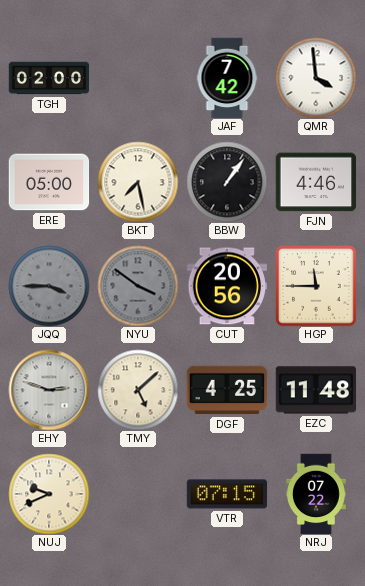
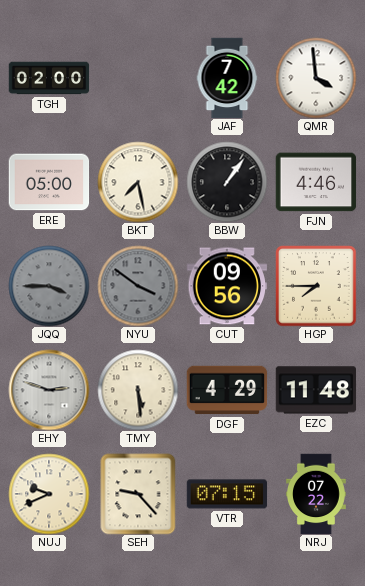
CUT: 20:56 -> 09:56
HGP: 11:45 -> 7:45
TMY: 5:08 -> 5:29
DGF: 4:25 -> 4:29
SEH: none -> 9:23
